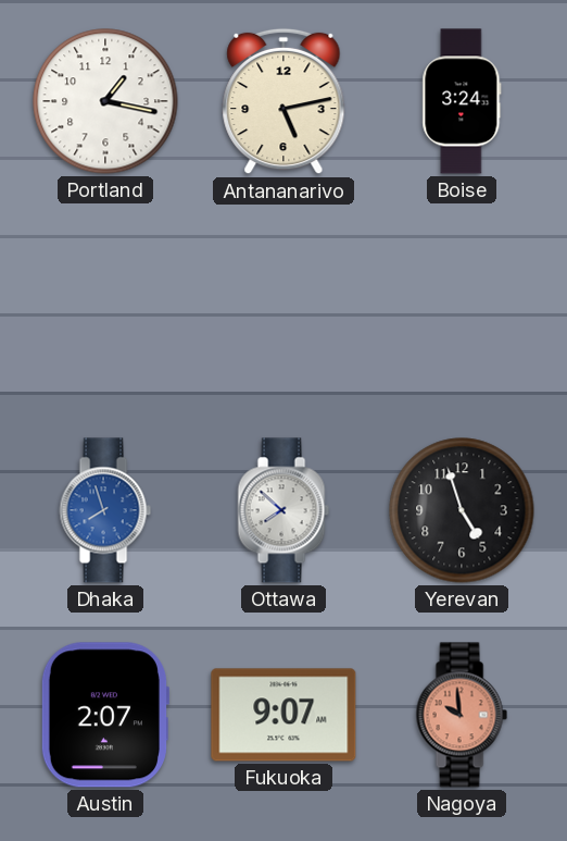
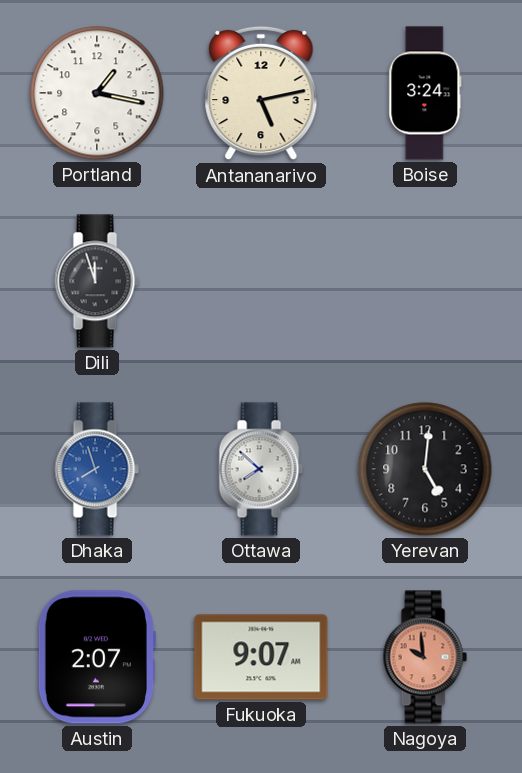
Dili: none -> 11:57
Yerevan: 4:57 -> 5:01
